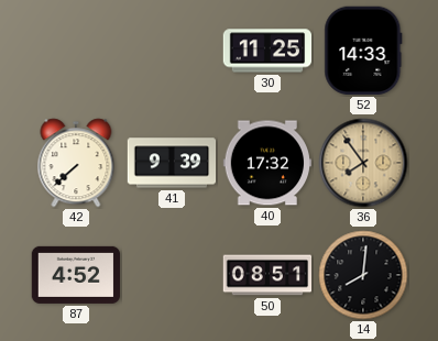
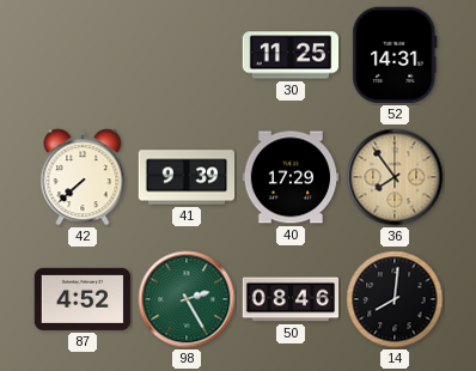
52: 14:33 -> 14:31
40: 17:32 -> 17:29
98: none -> 2:25
50: 08:51 -> 08:46
